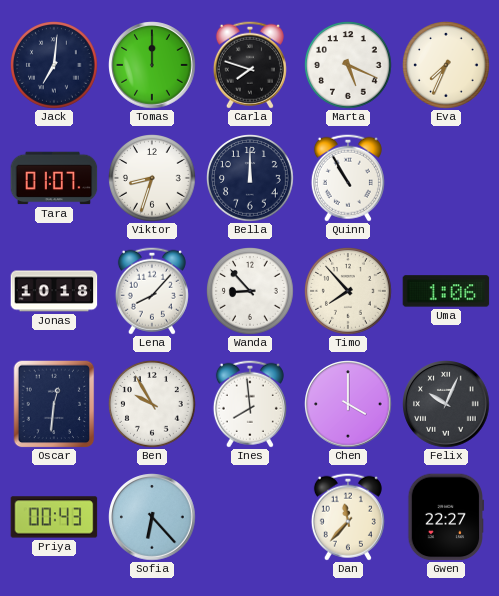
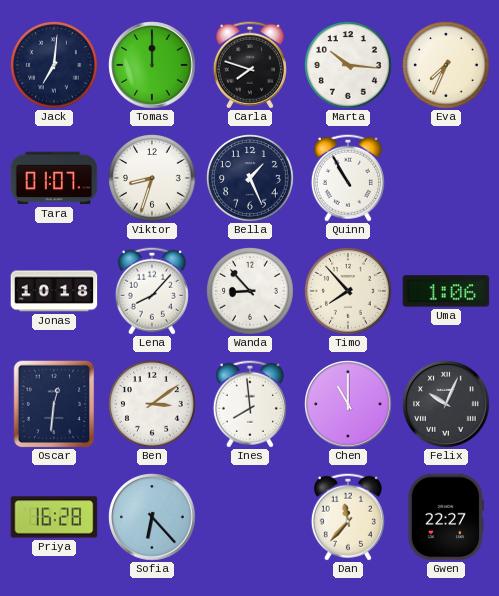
Marta: 5:19 -> 10:16
Bella: 12:00 -> 1:26
Ben: 9:55 -> 3:09
Chen: 4:00 -> 11:00
Priya: 00:43 -> 16:28
